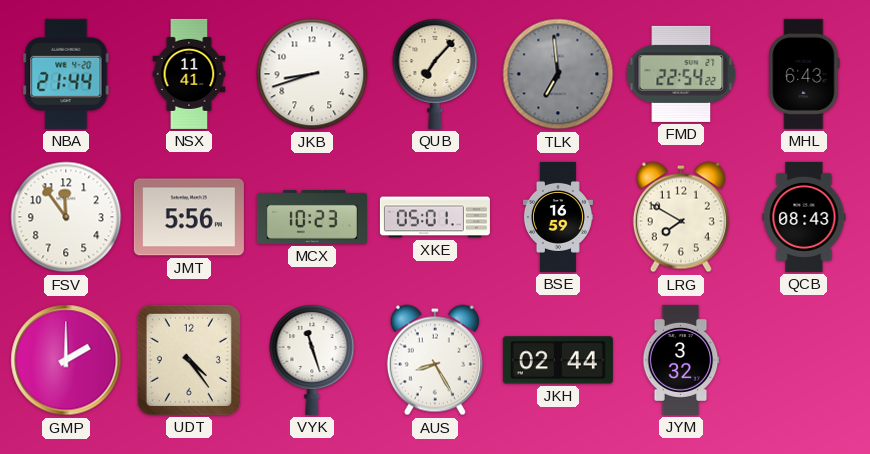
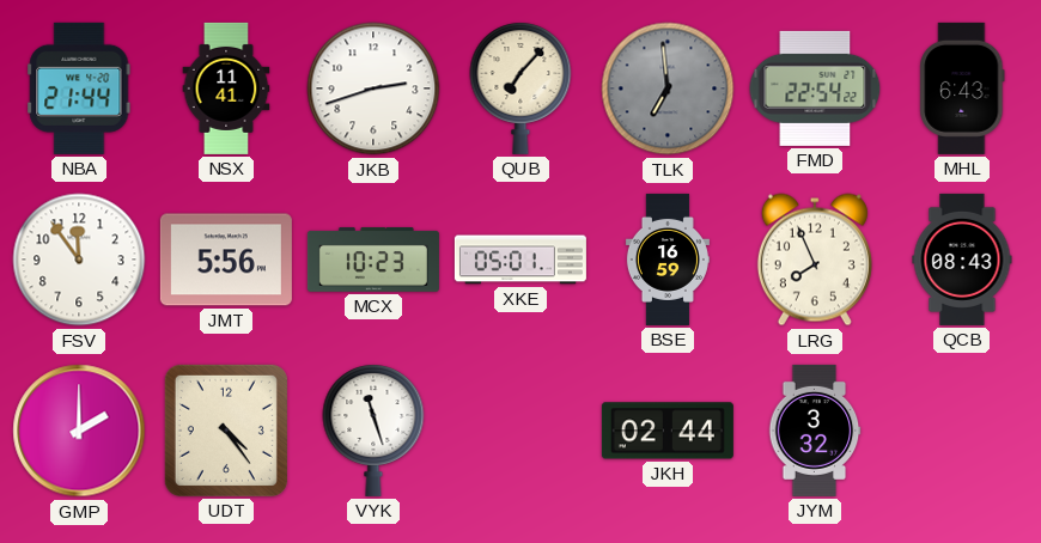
JKB: 8:42 -> 2:42
LRG: 7:50 -> 7:56
AUS: 8:25 -> none
